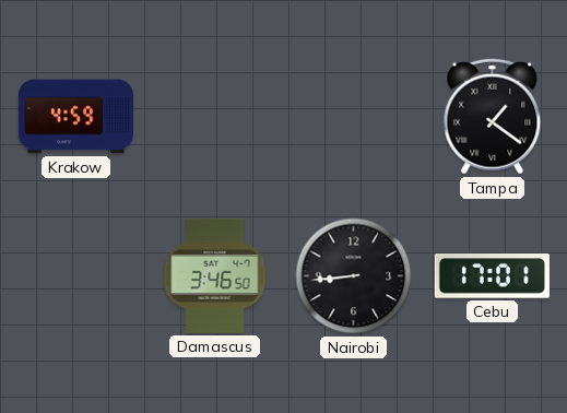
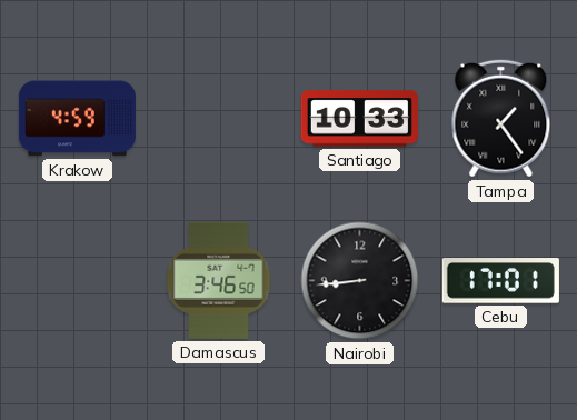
Santiago: none -> 10:33
Tampa: 1:21 -> 1:24
